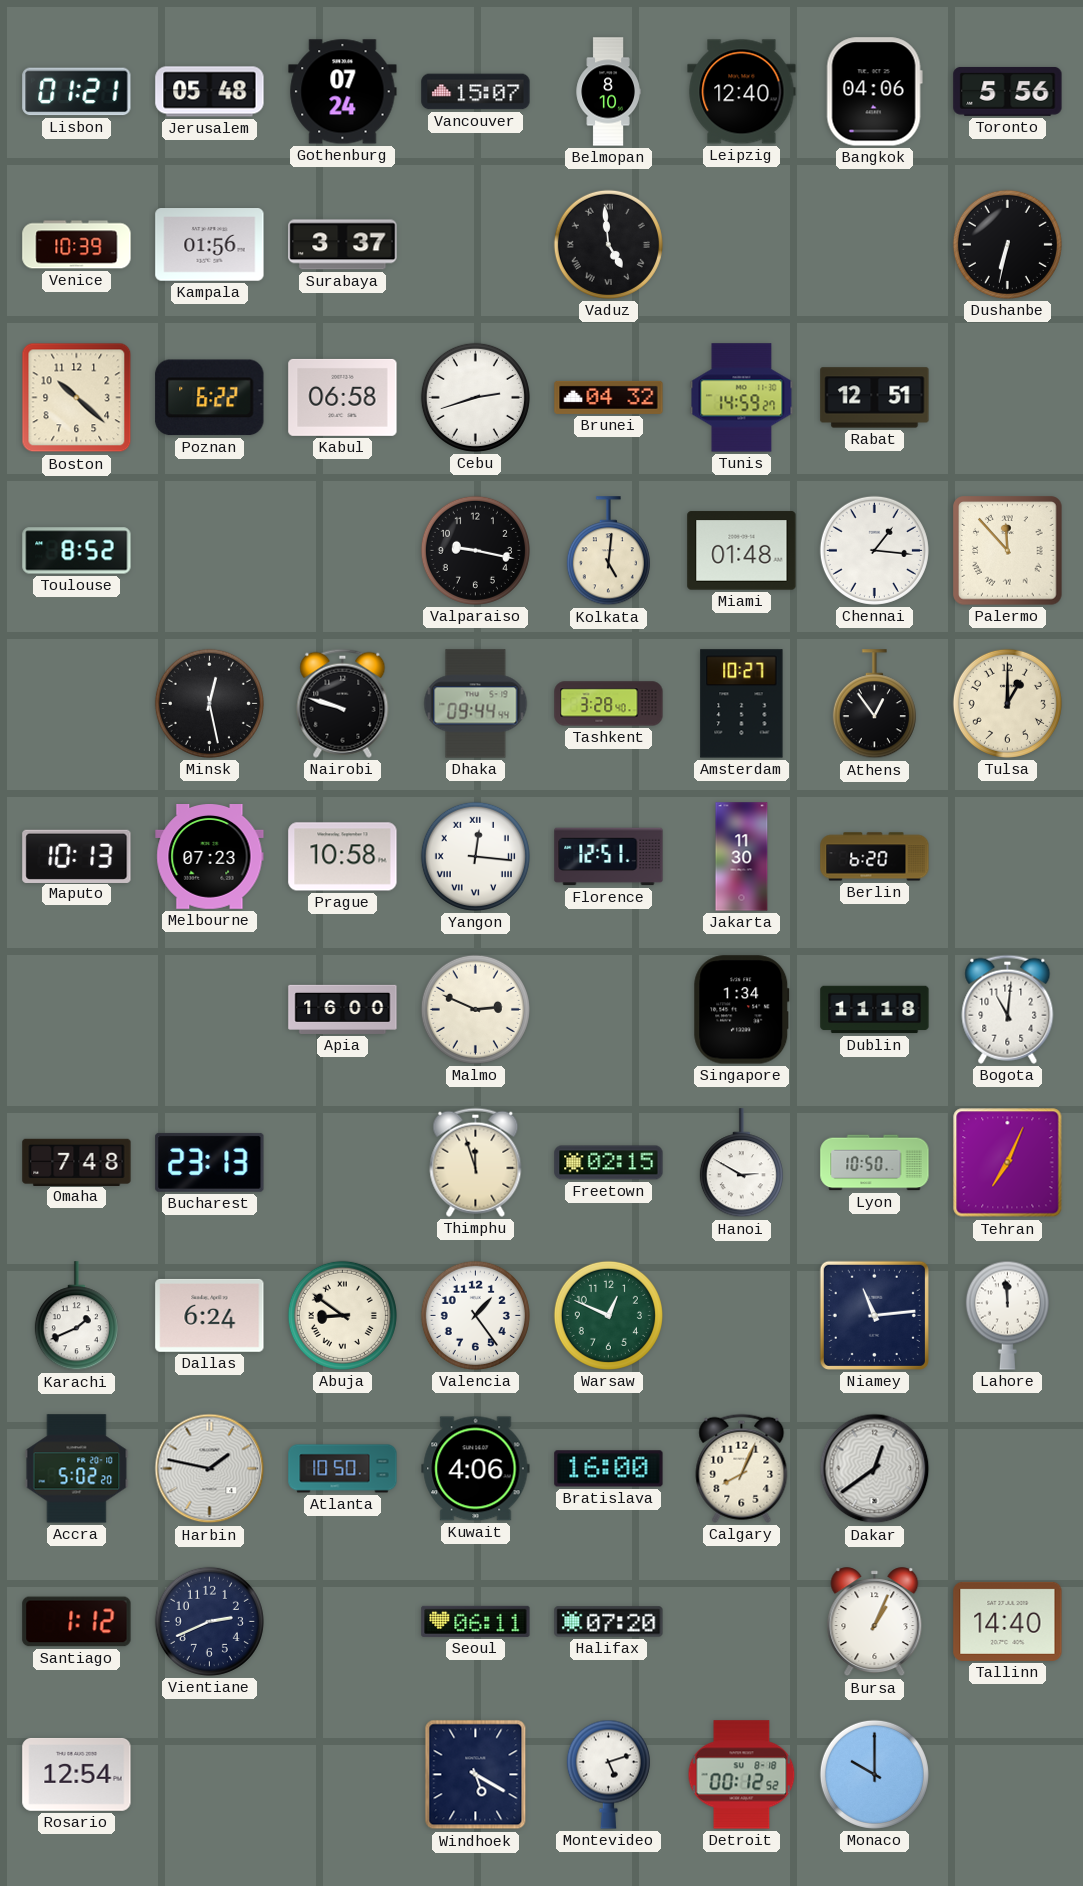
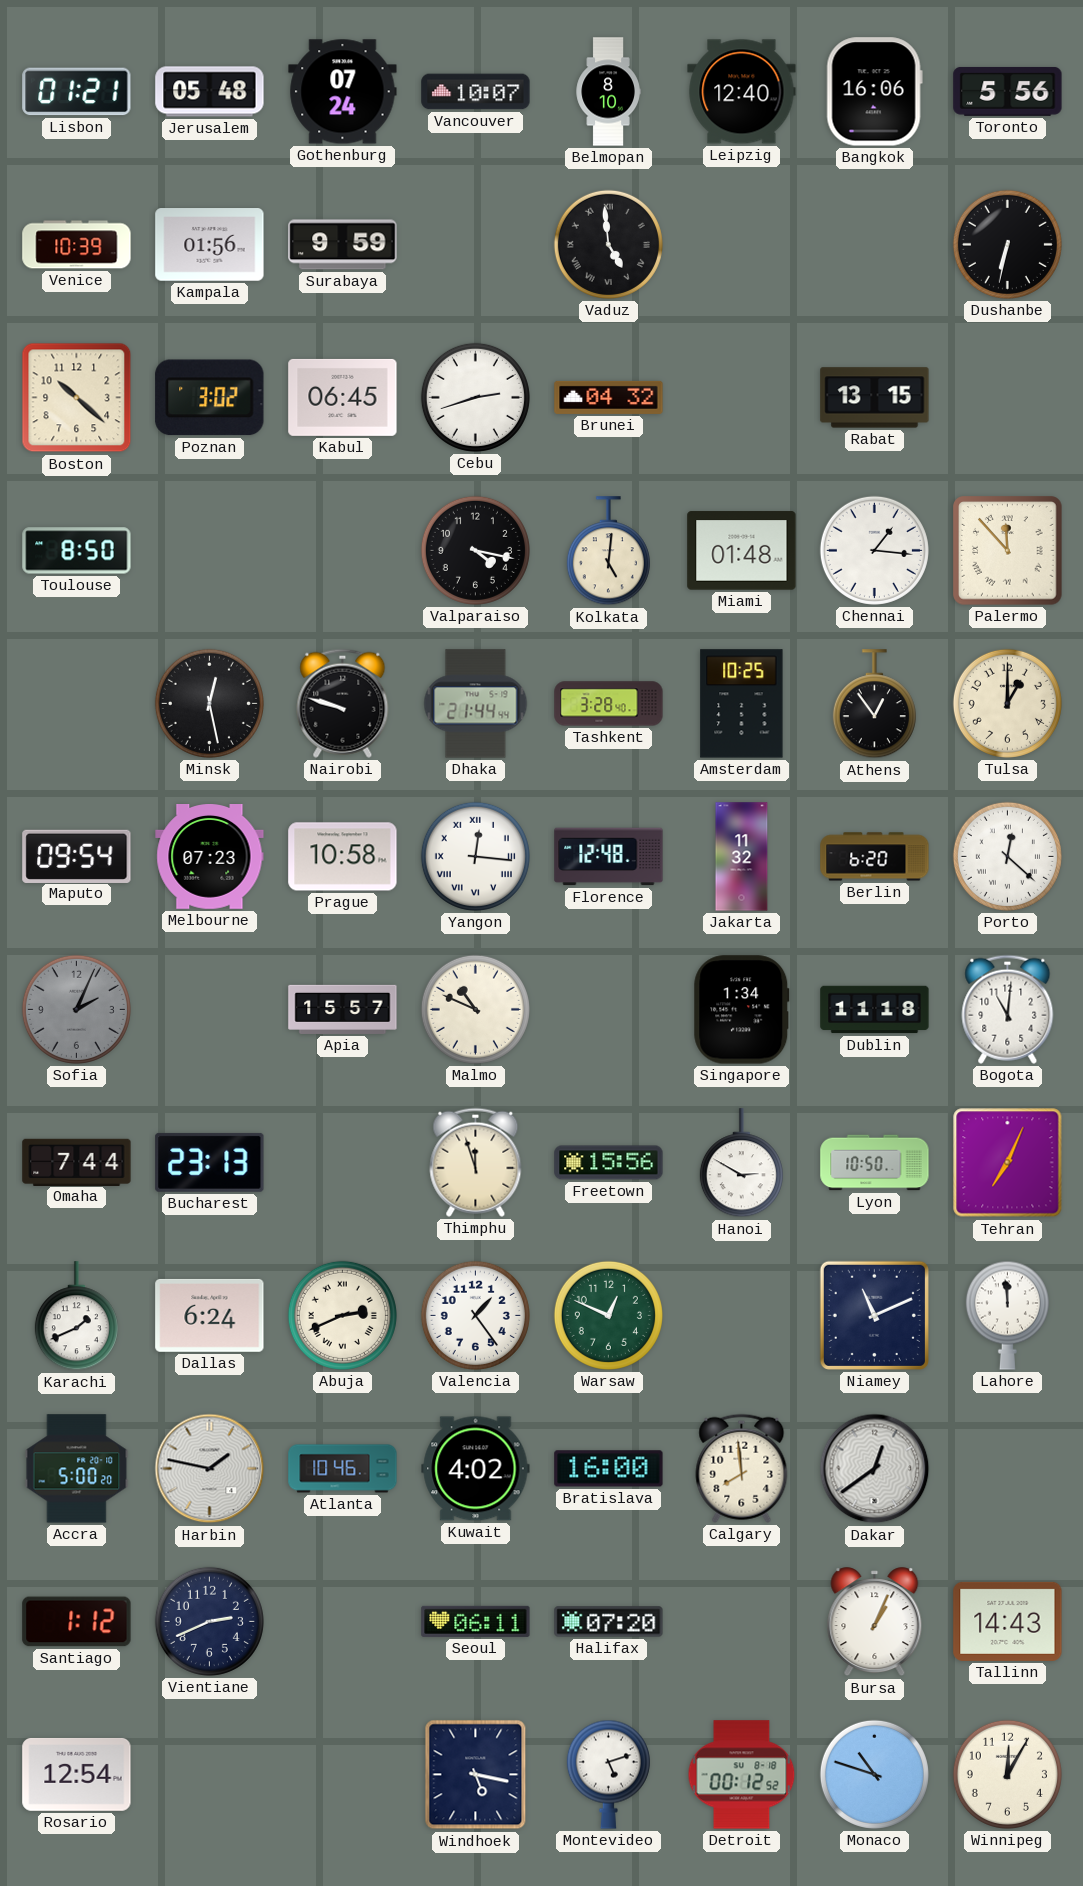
Vancouver: 15:07 -> 10:07
Bangkok: 04:06 -> 16:06
Surabaya: 3:37 -> 9:59
Poznan: 6:22 -> 3:02
Kabul: 06:58 -> 06:45
Tunis: 14:59 -> none
Rabat: 12:51 -> 13:15
Toulouse: 8:52 -> 8:50
Valparaiso: 9:17 -> 4:17
Dhaka: 09:44 -> 21:44
Amsterdam: 10:27 -> 10:25
Maputo: 10:13 -> 09:54
Florence: 12:51 -> 12:48
Jakarta: 11:30 -> 11:32
Porto: none -> 12:22
Sofia: none -> 2:04
Apia: 16:00 -> 15:57
Malmo: 2:49 -> 10:49
Omaha: 7:48 -> 7:44
Freetown: 02:15 -> 15:56
Abuja: 8:51 -> 2:41
Niamey: 11:14 -> 11:11
Accra: 5:02 -> 5:00
Atlanta: 10:50 -> 10:46
Kuwait: 4:06 -> 4:02
Calgary: 8:04 -> 7:59
Tallinn: 14:40 -> 14:43
Windhoek: 5:20 -> 5:17
Monaco: 10:00 -> 10:48
Winnipeg: none -> 12:05
